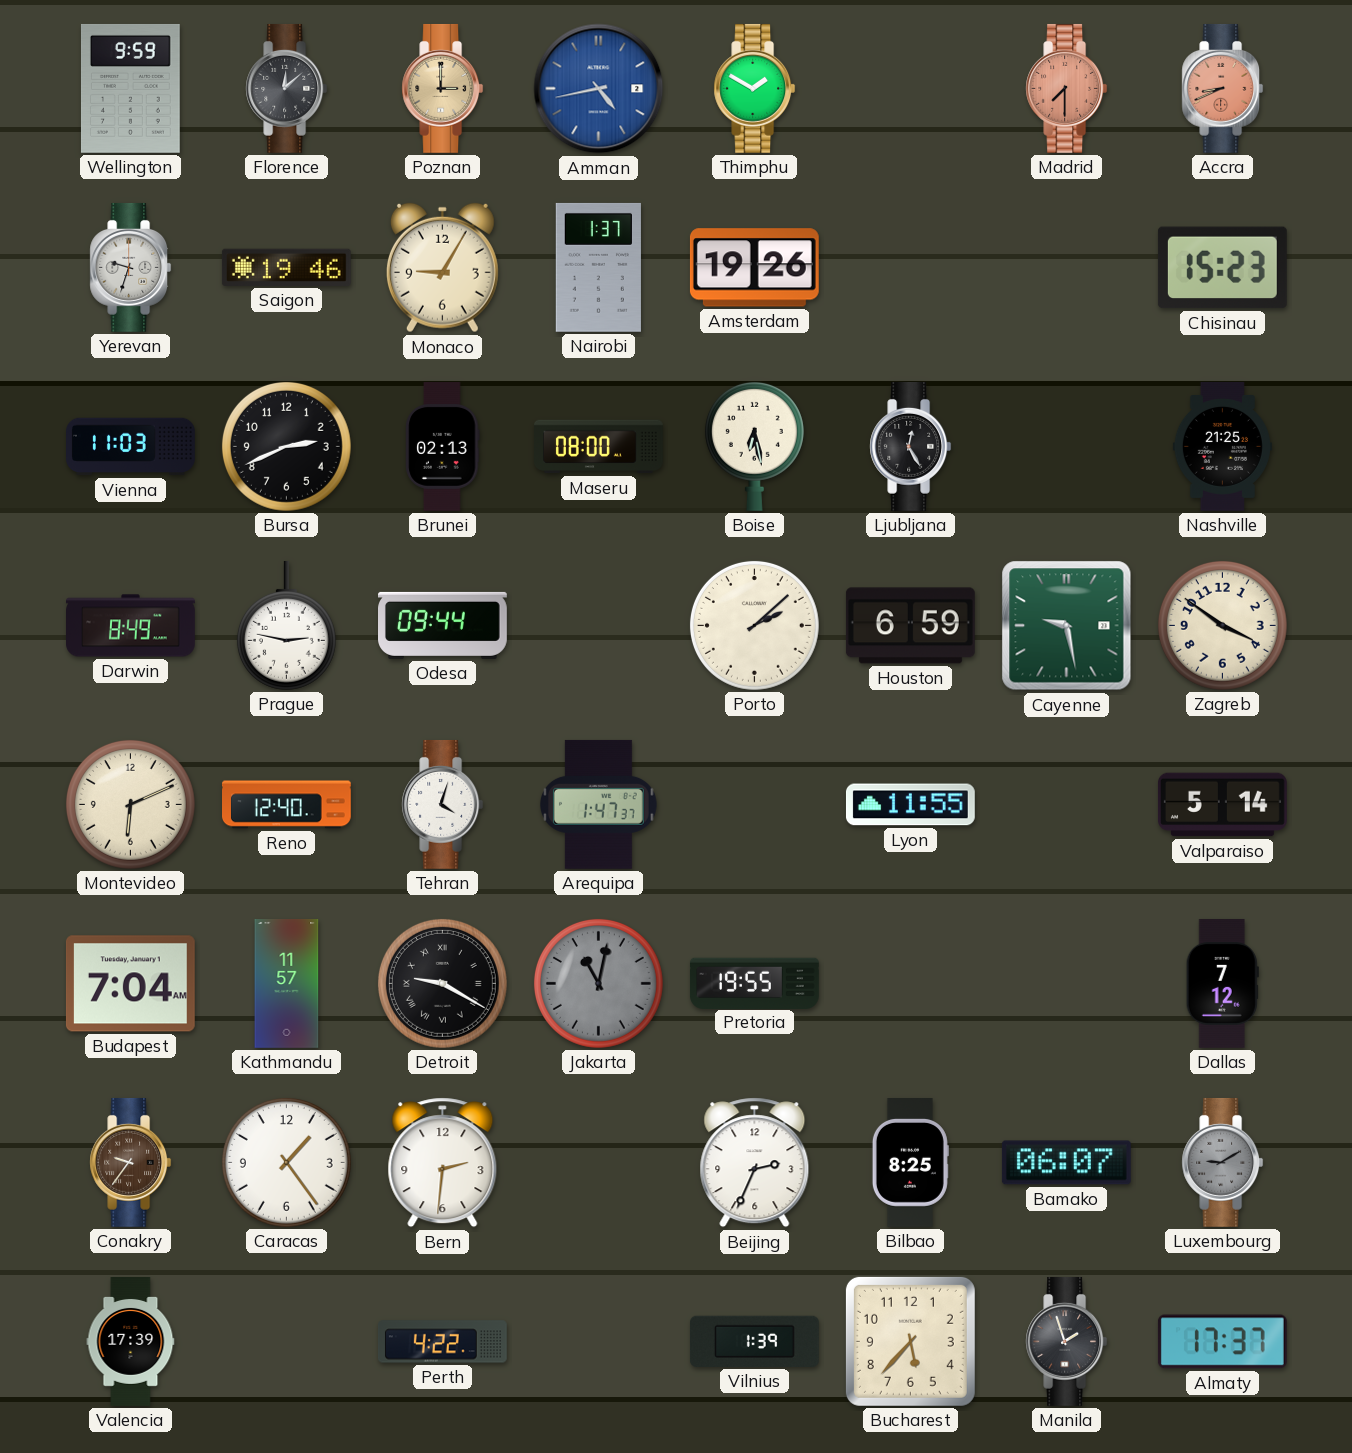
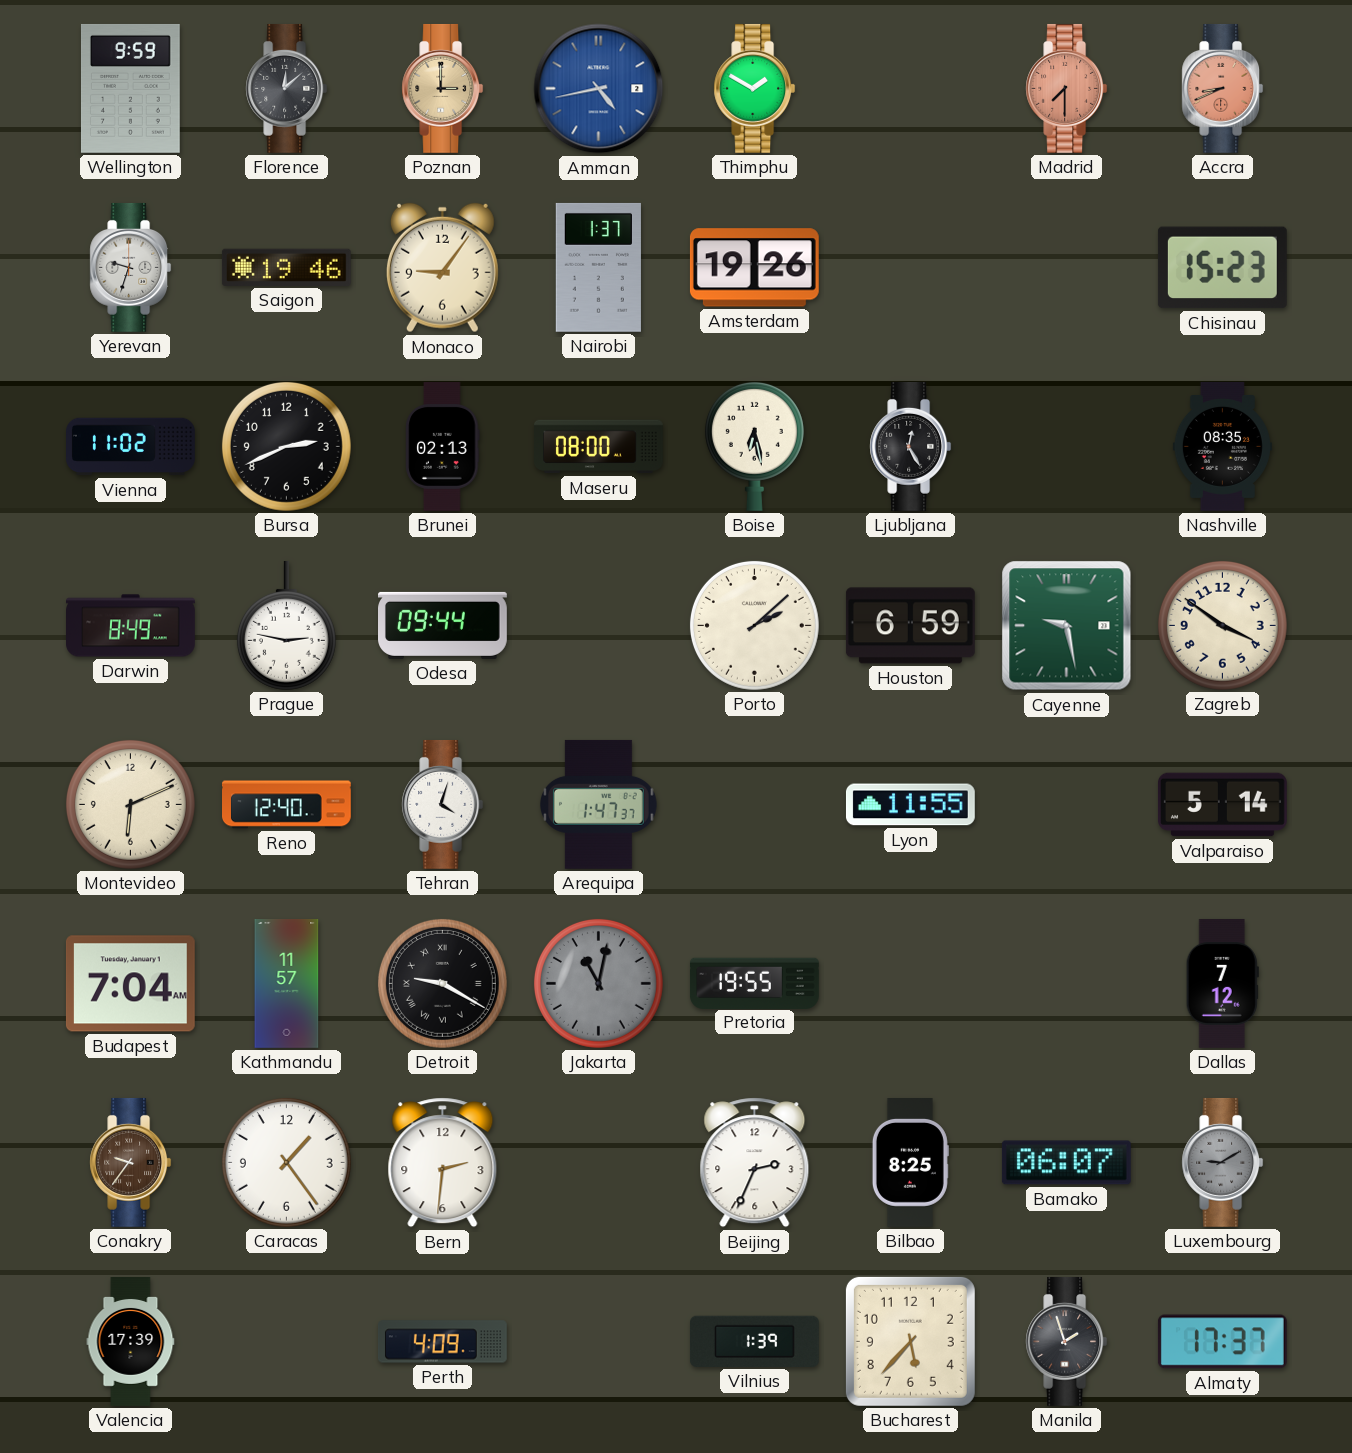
Monaco: 9:05 -> 9:06
Vienna: 11:03 -> 11:02
Nashville: 21:25 -> 08:35
Perth: 4:22 -> 4:09
